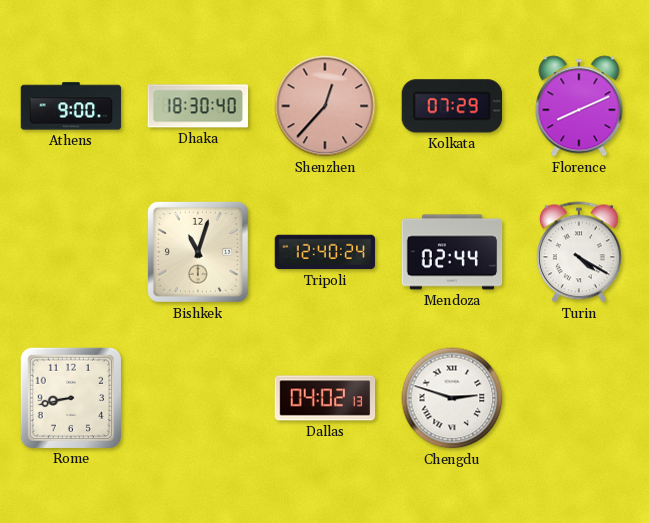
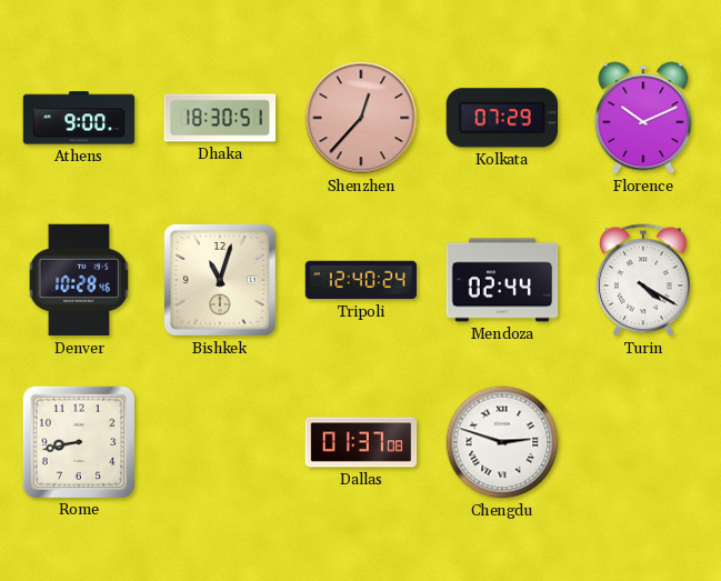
Dhaka: 18:30:40 -> 18:30:51
Florence: 8:11 -> 10:11
Denver: none -> 10:28
Dallas: 04:02 -> 01:37
